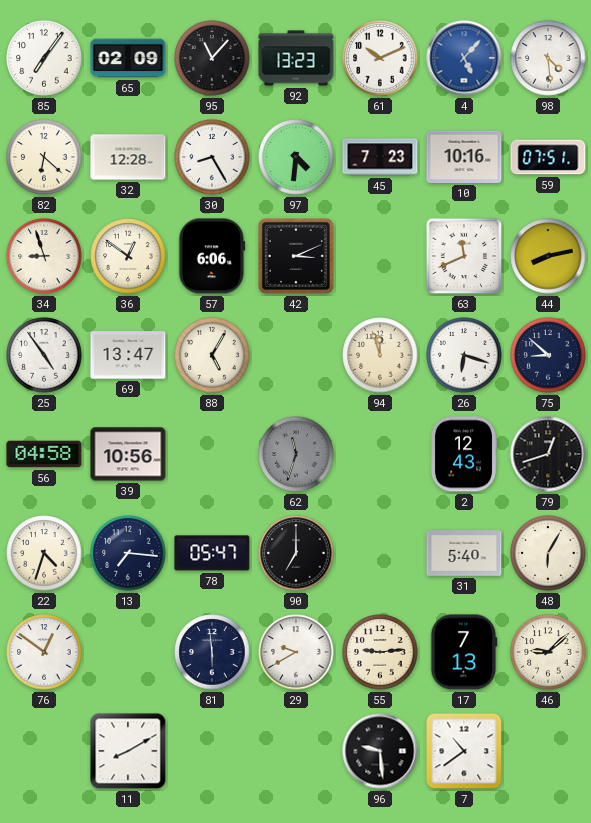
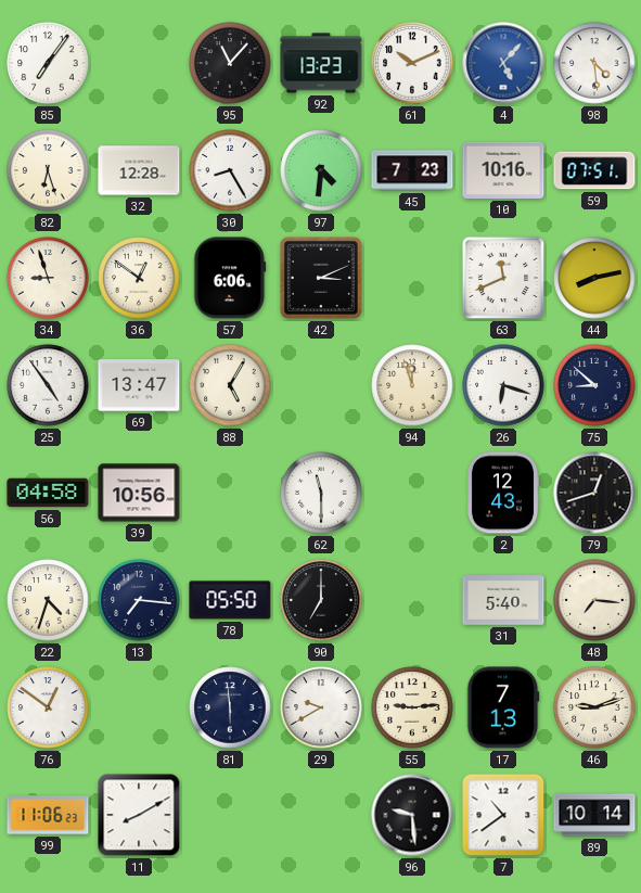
65: 02:09 -> none
82: 6:22 -> 6:27
62: 11:33 -> 11:30
62 dial: grey -> white
78: 05:47 -> 05:50
48: 6:05 -> 7:16
46: 9:08 -> 9:12
99: none -> 11:06
89: none -> 10:14
